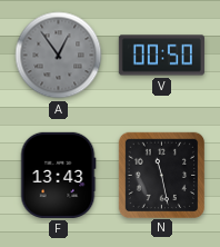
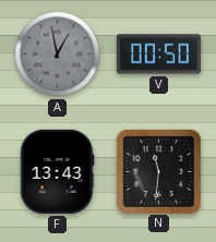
A: 12:54 -> 12:58
N: 11:28 -> 11:31
